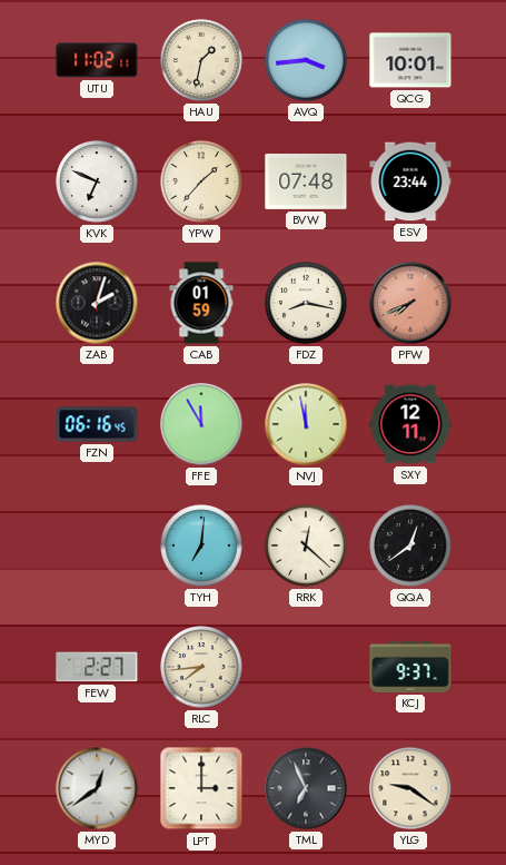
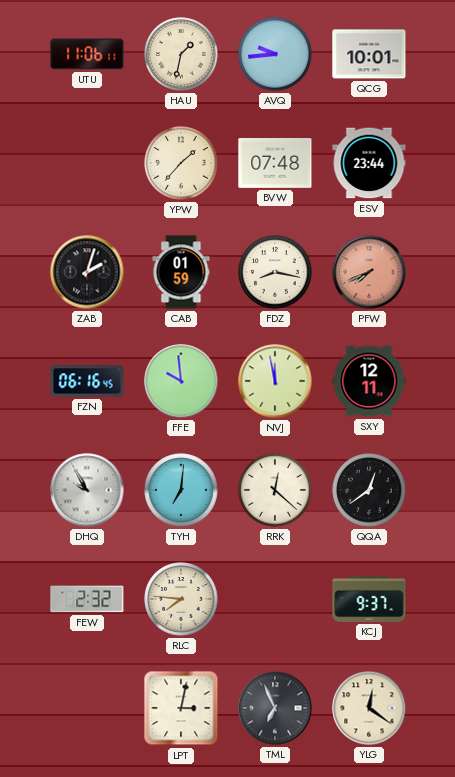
UTU: 11:02 -> 11:06
AVQ: 3:44 -> 9:44
KVK: 6:49 -> none
FFE: 11:55 -> 9:59
DHQ: none -> 9:55
FEW: 2:27 -> 2:32
RLC: 7:44 -> 7:46
MYD: 12:39 -> none
LPT: 3:00 -> 3:02
YLG: 9:21 -> 12:21
